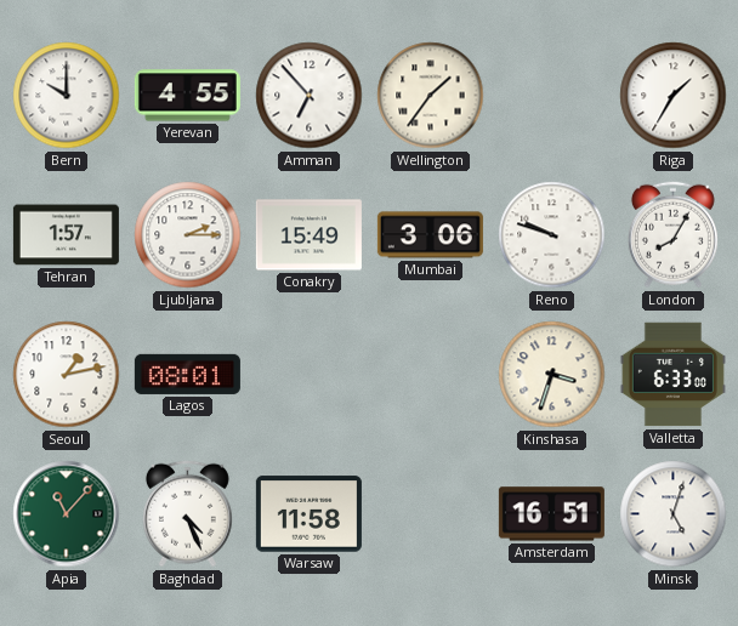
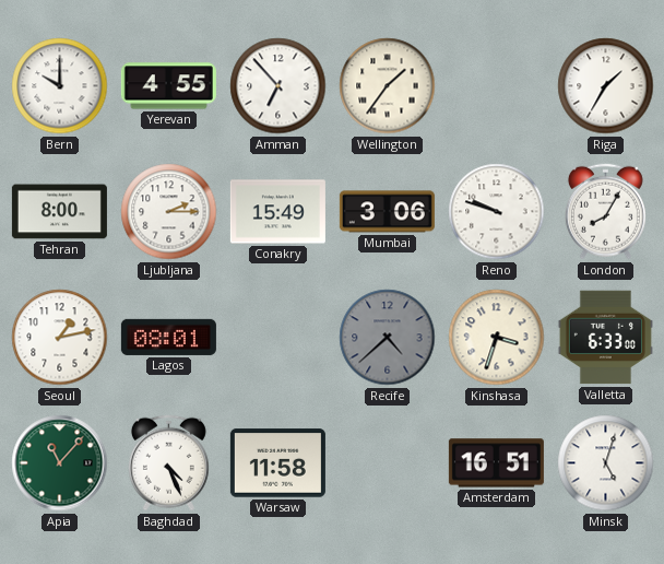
Tehran: 1:57 -> 8:00
Recife: none -> 4:38
